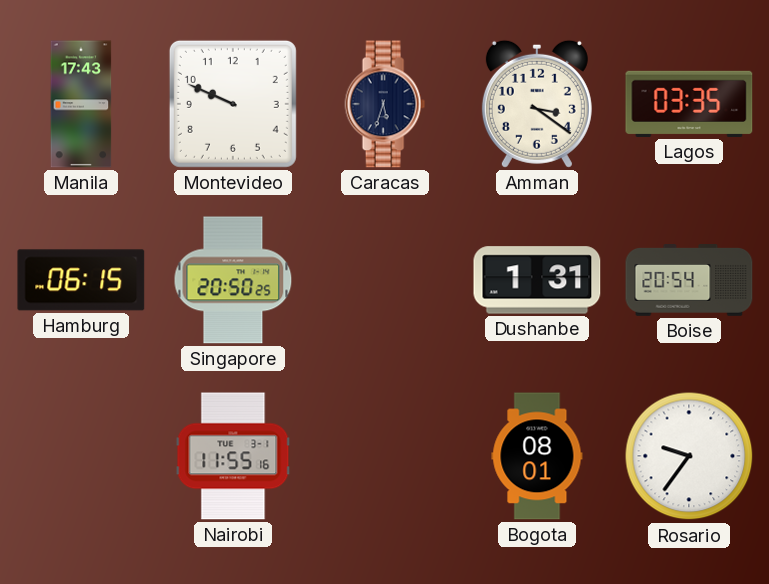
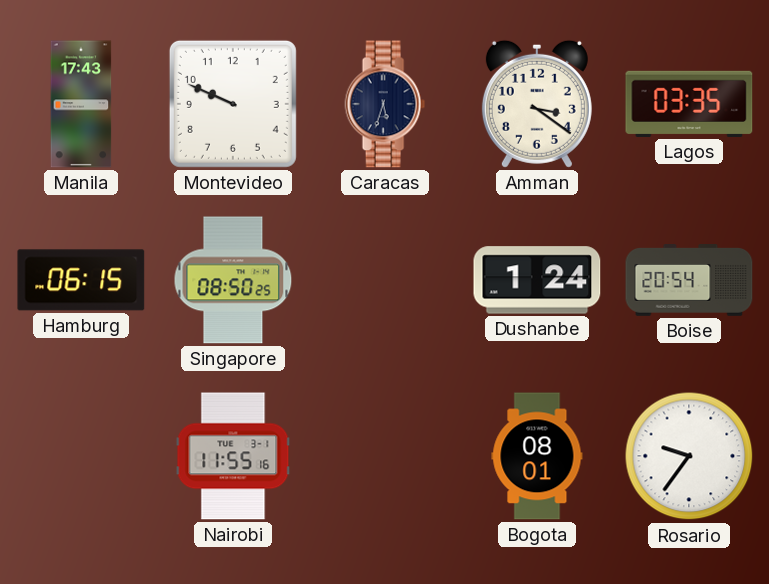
Singapore: 20:50 -> 08:50
Dushanbe: 1:31 -> 1:24
